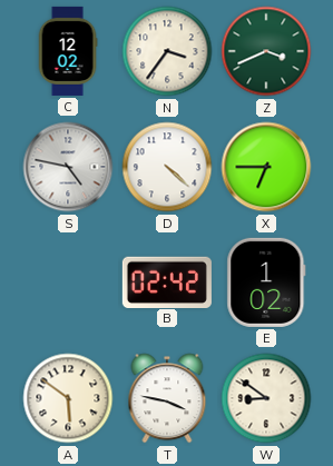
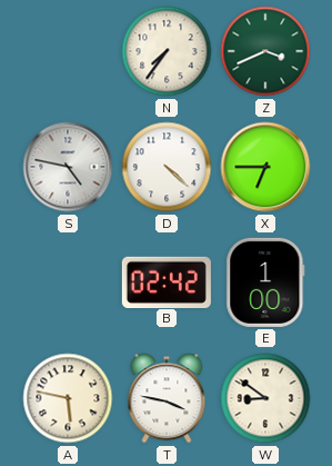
C: 12:02 -> none
N: 3:36 -> 7:36
E: 1:02 -> 1:00
A: 5:51 -> 5:47
